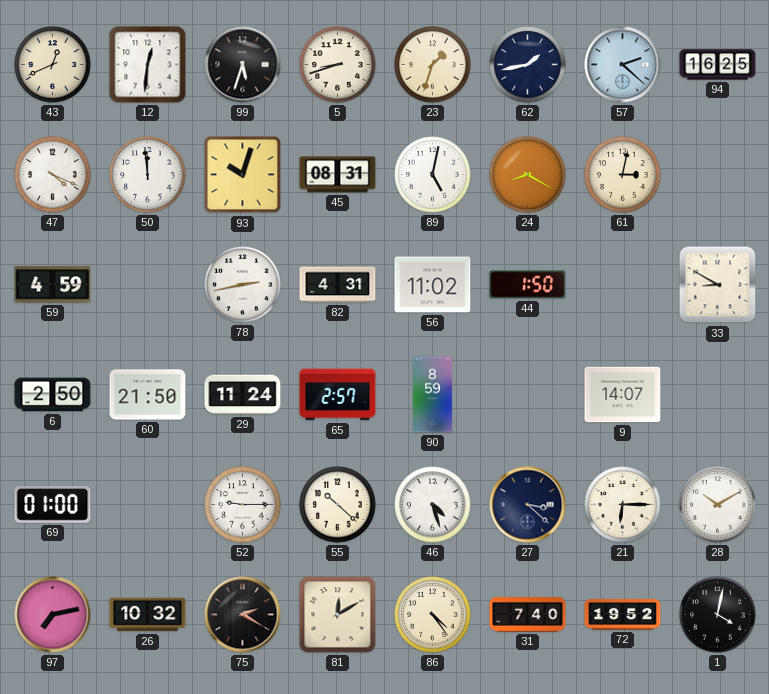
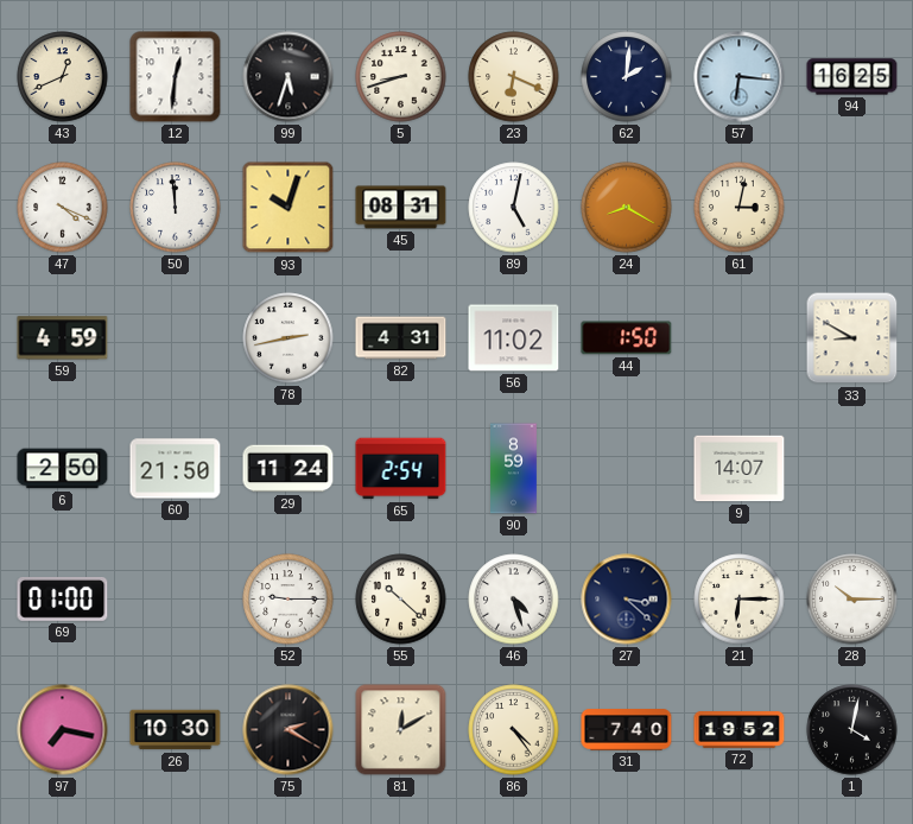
23: 1:33 -> 6:19
62: 1:43 -> 2:01
57: 2:22 -> 6:16
65: 2:57 -> 2:54
28: 10:10 -> 10:15
97: 7:13 -> 7:17
26: 10:32 -> 10:30
